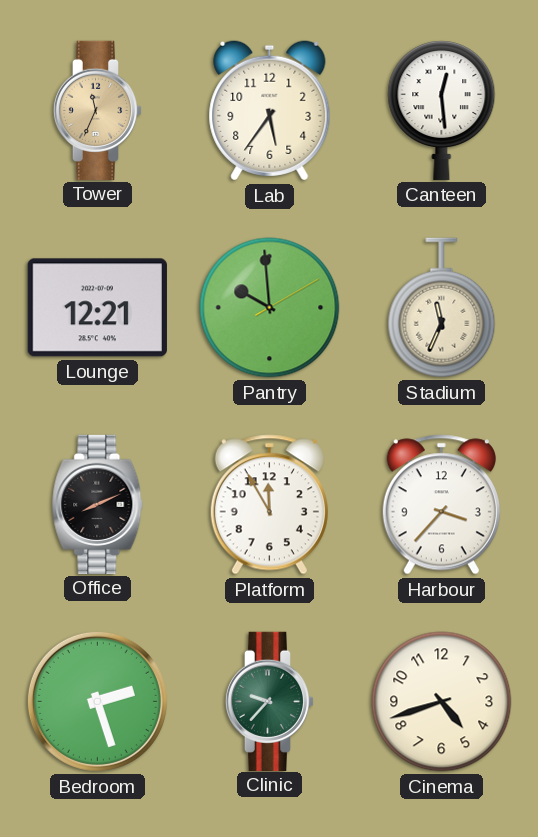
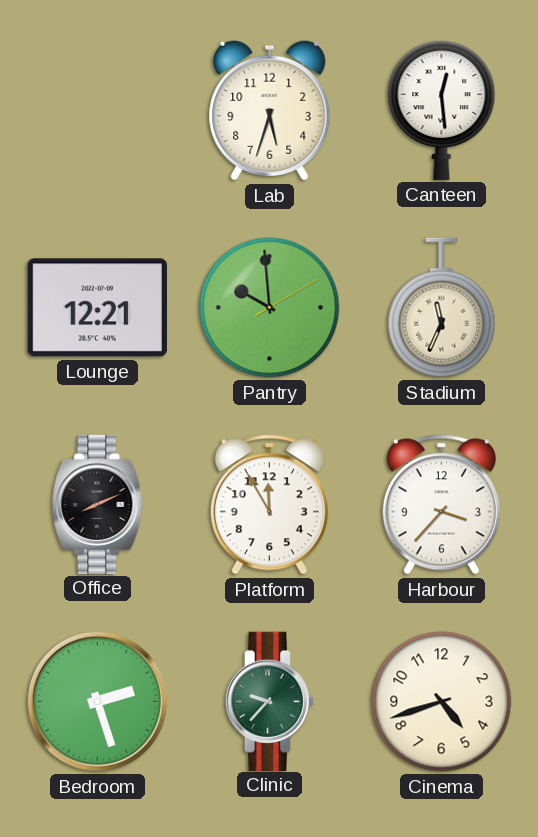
Tower: 11:34 -> none
Lab: 5:36 -> 5:33
